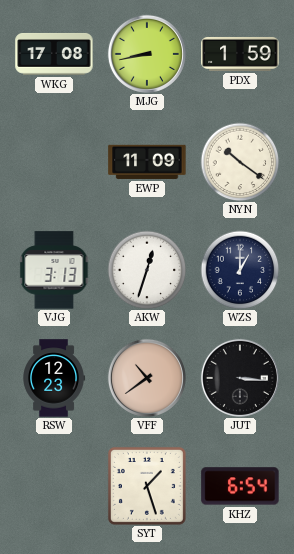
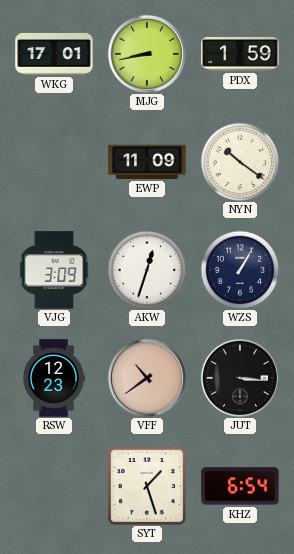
WKG: 17:08 -> 17:01
VJG: 3:13 -> 3:09
WZS: 1:00 -> 1:05
